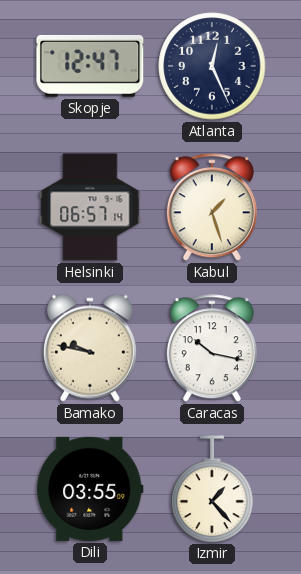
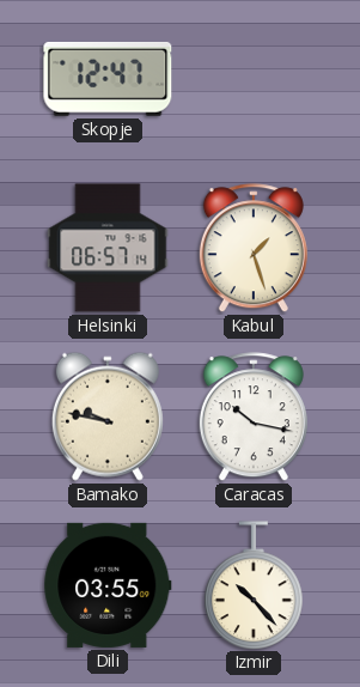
Atlanta: 12:26 -> none
Izmir: 1:23 -> 10:23
